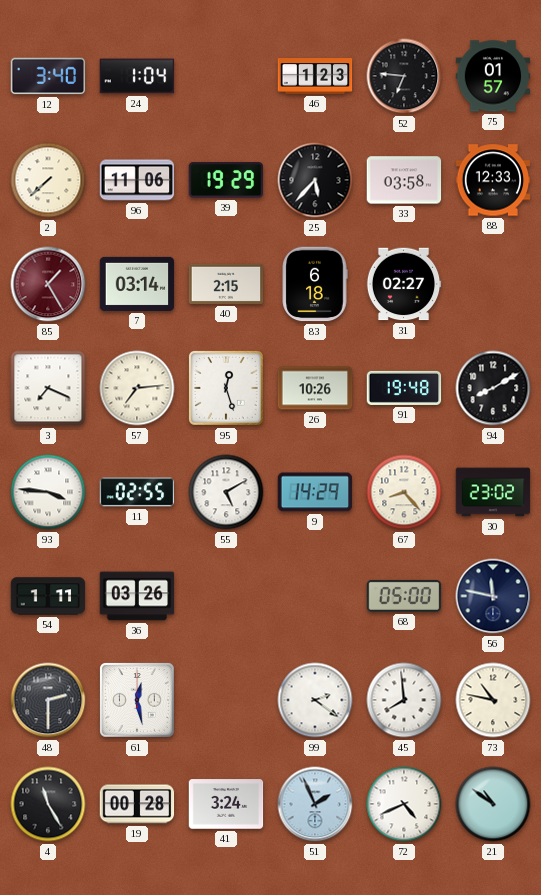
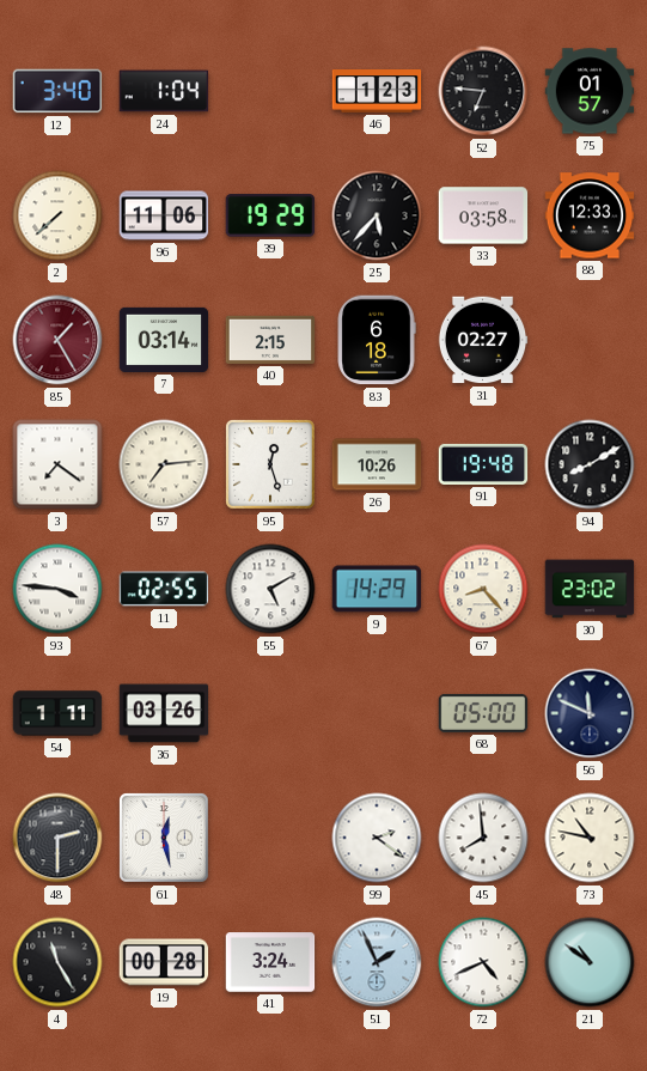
3: 7:19 -> 7:21
56: 11:47 -> 11:49
